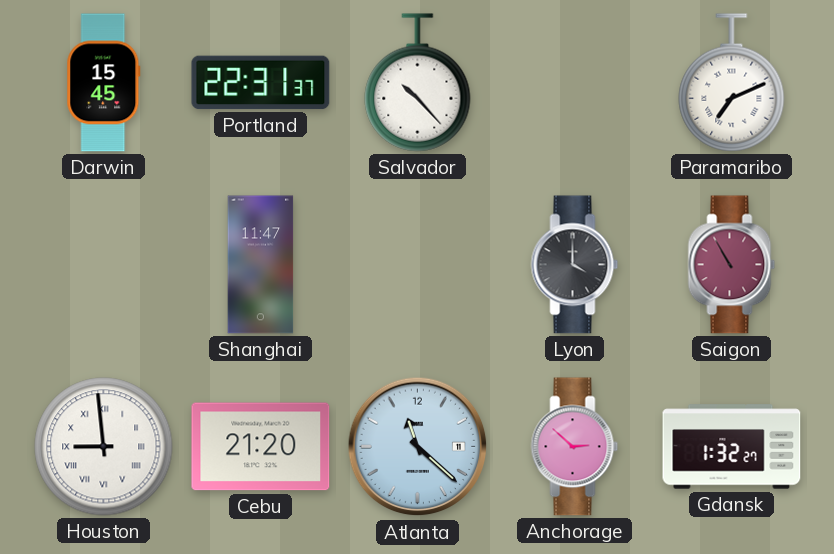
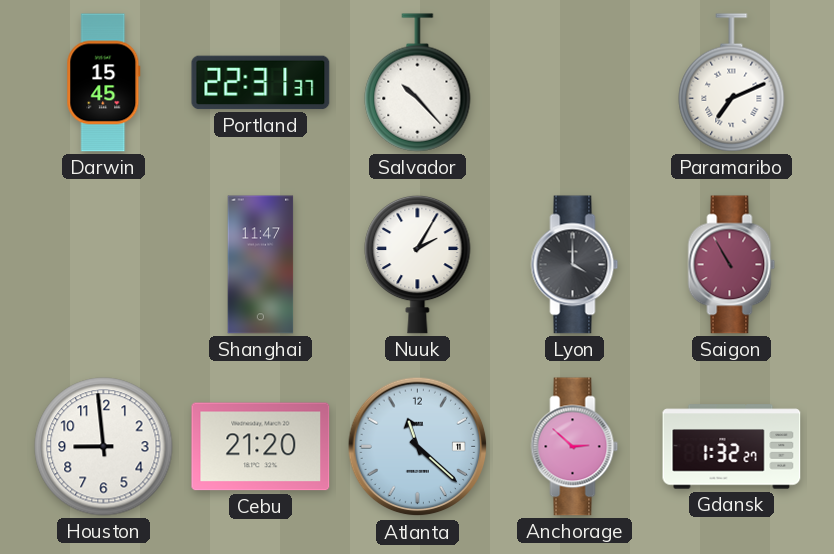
Nuuk: none -> 2:05
Houston numerals: Roman -> Arabic
